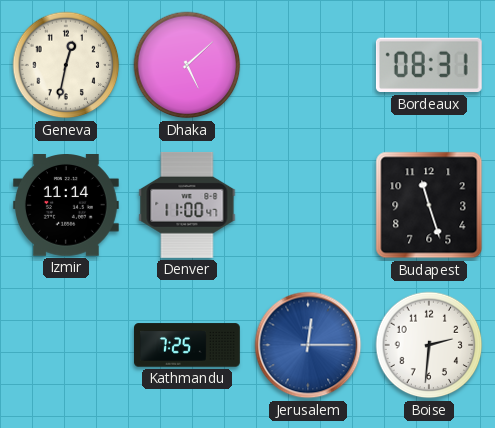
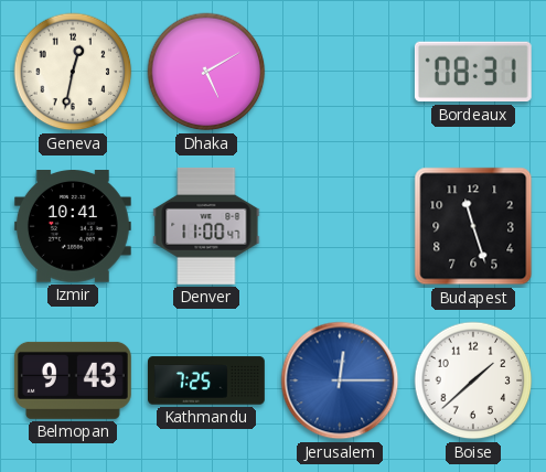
Dhaka: 5:08 -> 5:10
Izmir: 11:14 -> 10:41
Belmopan: none -> 9:43
Boise: 2:31 -> 1:38
